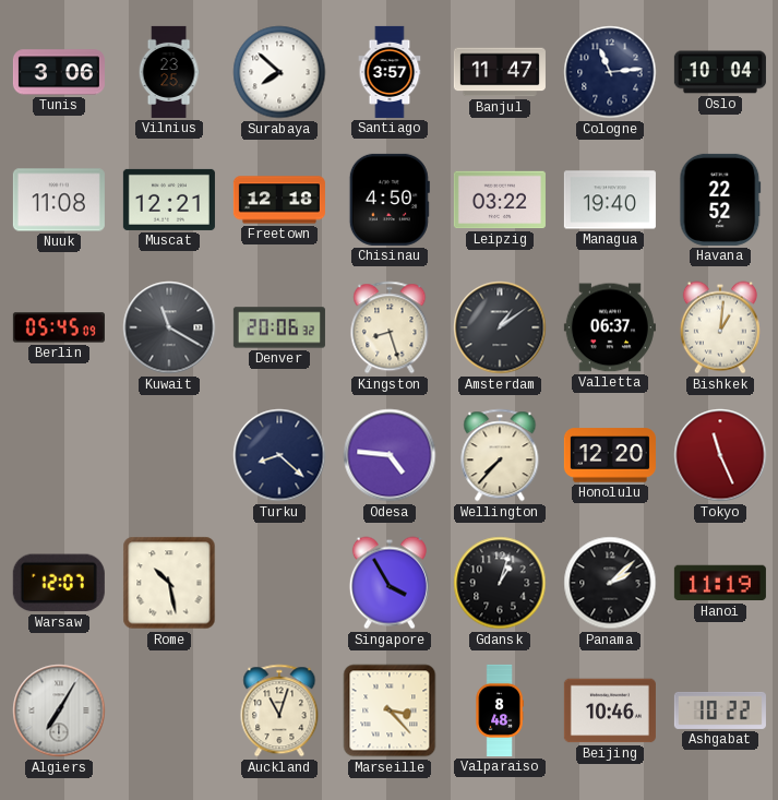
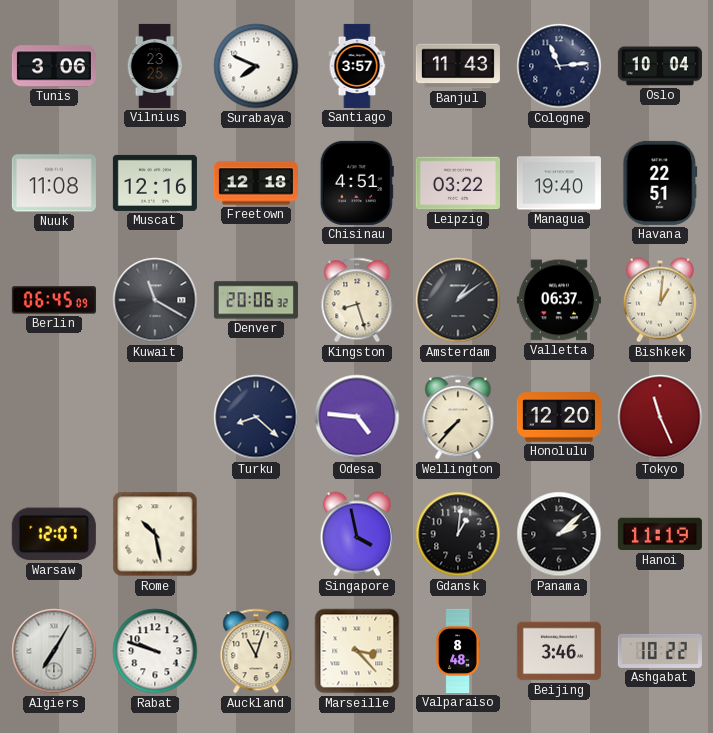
Surabaya: 7:52 -> 7:49
Banjul: 11:47 -> 11:43
Muscat: 12:21 -> 12:16
Chisinau: 4:50 -> 4:51
Havana: 22:52 -> 22:51
Berlin: 05:45 -> 06:45
Singapore: 3:55 -> 3:58
Gdansk: 1:03 -> 1:01
Rabat: none -> 9:48
Beijing: 10:46 -> 3:46
